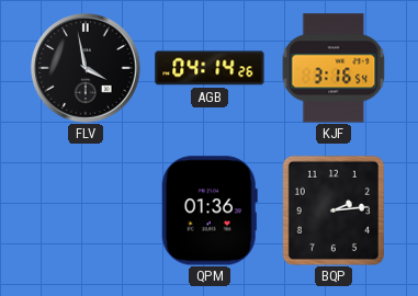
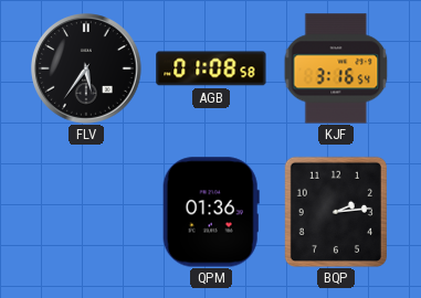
FLV: 3:58 -> 5:36
AGB: 04:14 -> 01:08
